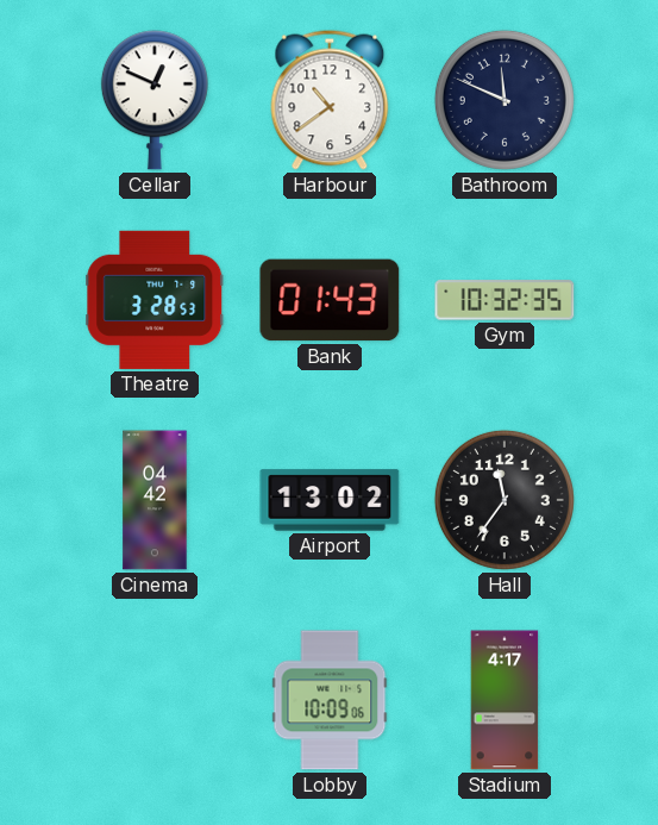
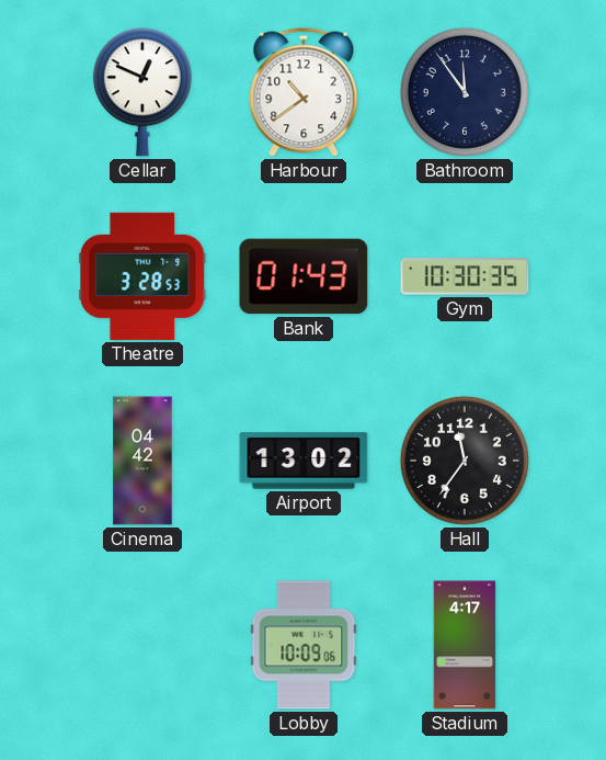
Bathroom: 11:49 -> 11:54
Gym: 10:32 -> 10:30
